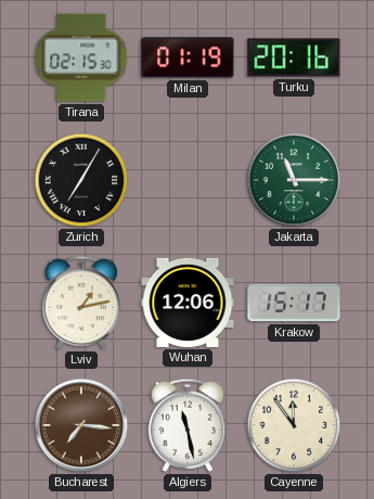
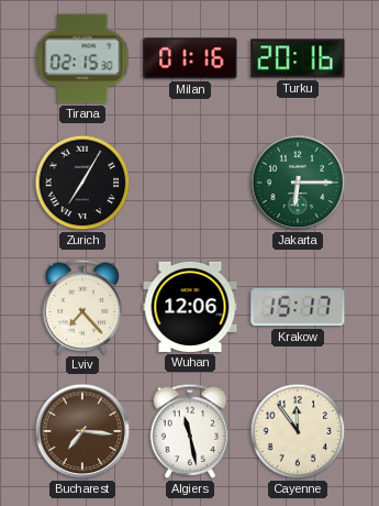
Milan: 01:19 -> 01:16
Jakarta: 11:15 -> 6:15
Lviv: 1:13 -> 7:23
